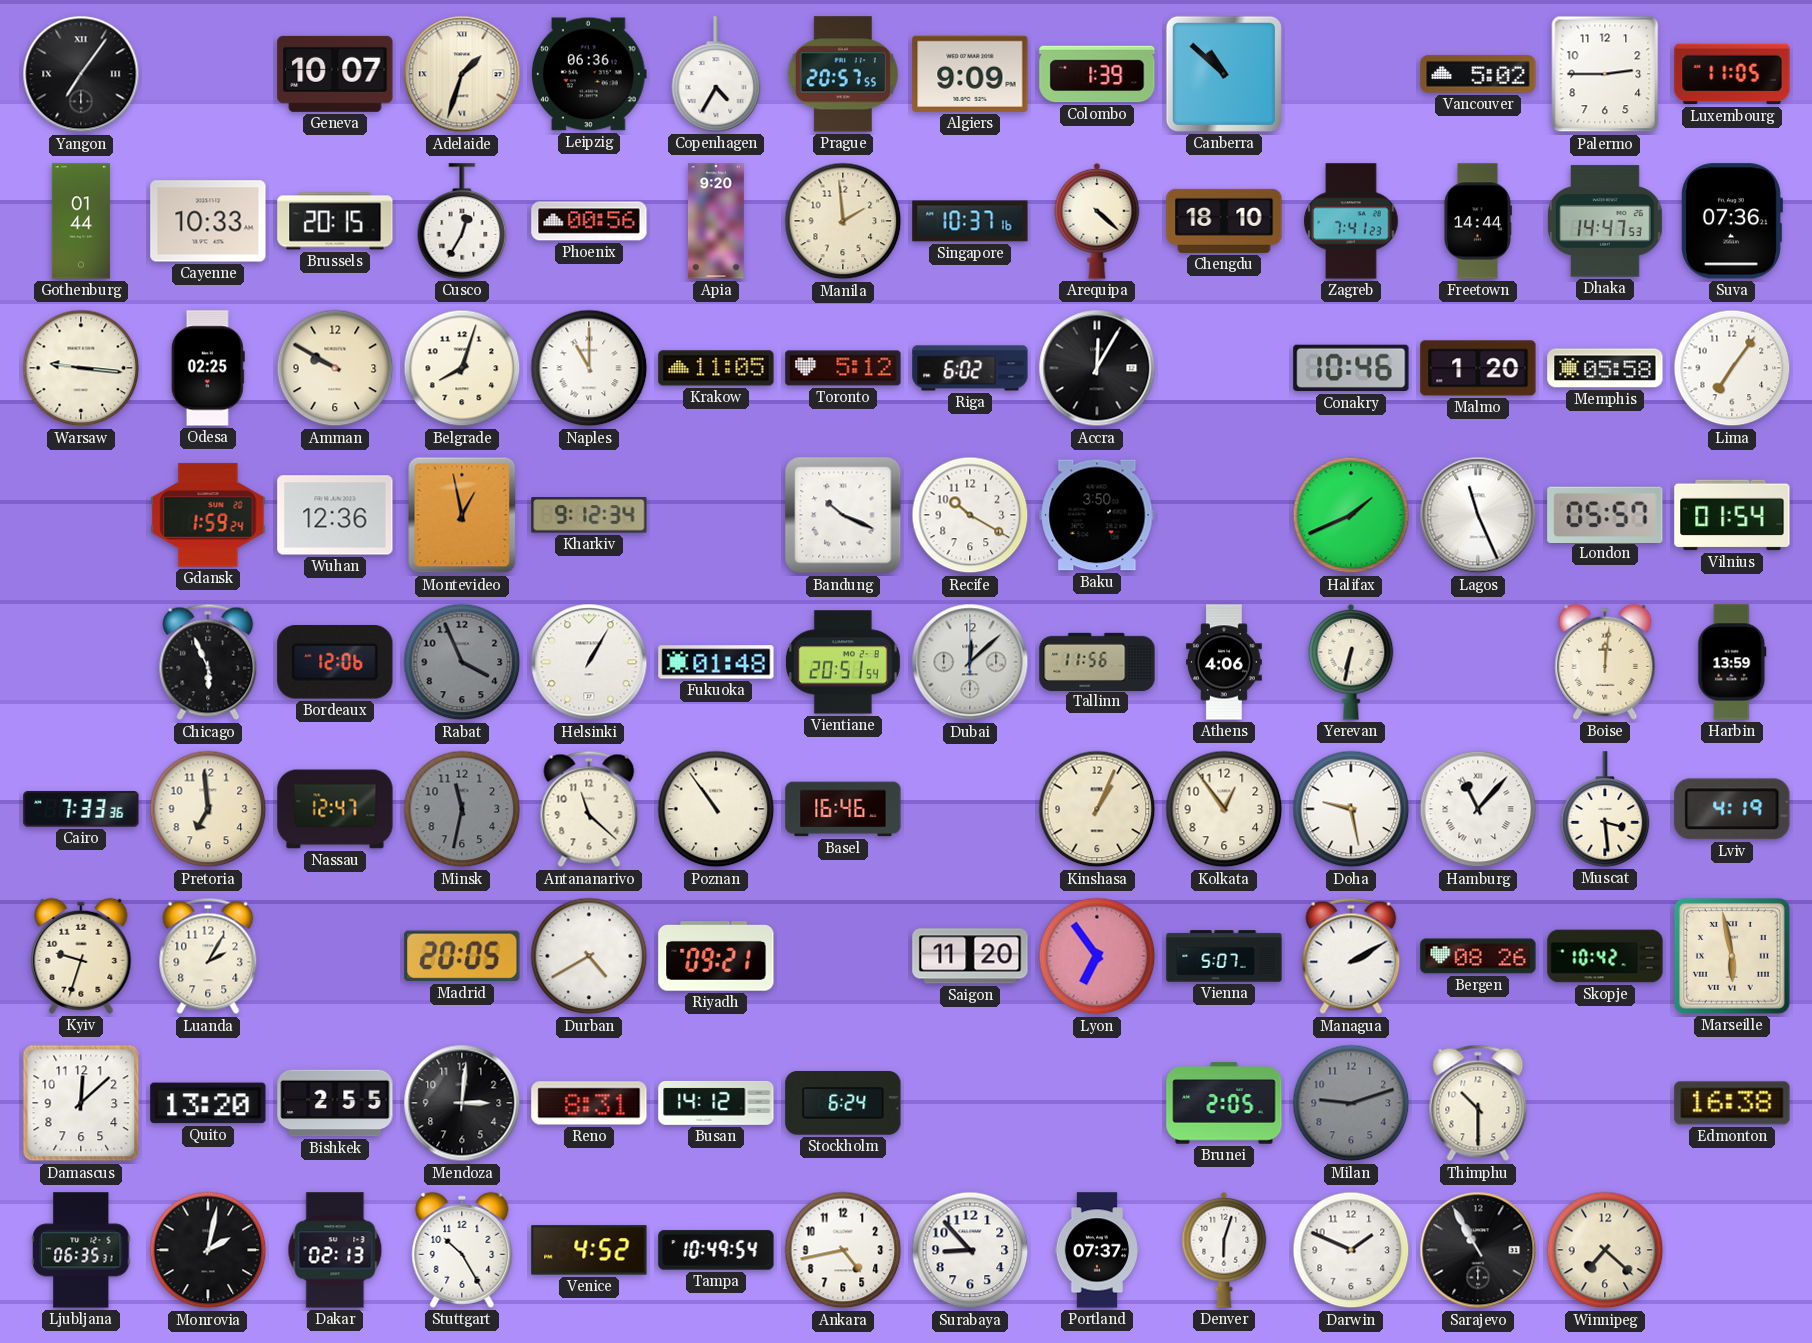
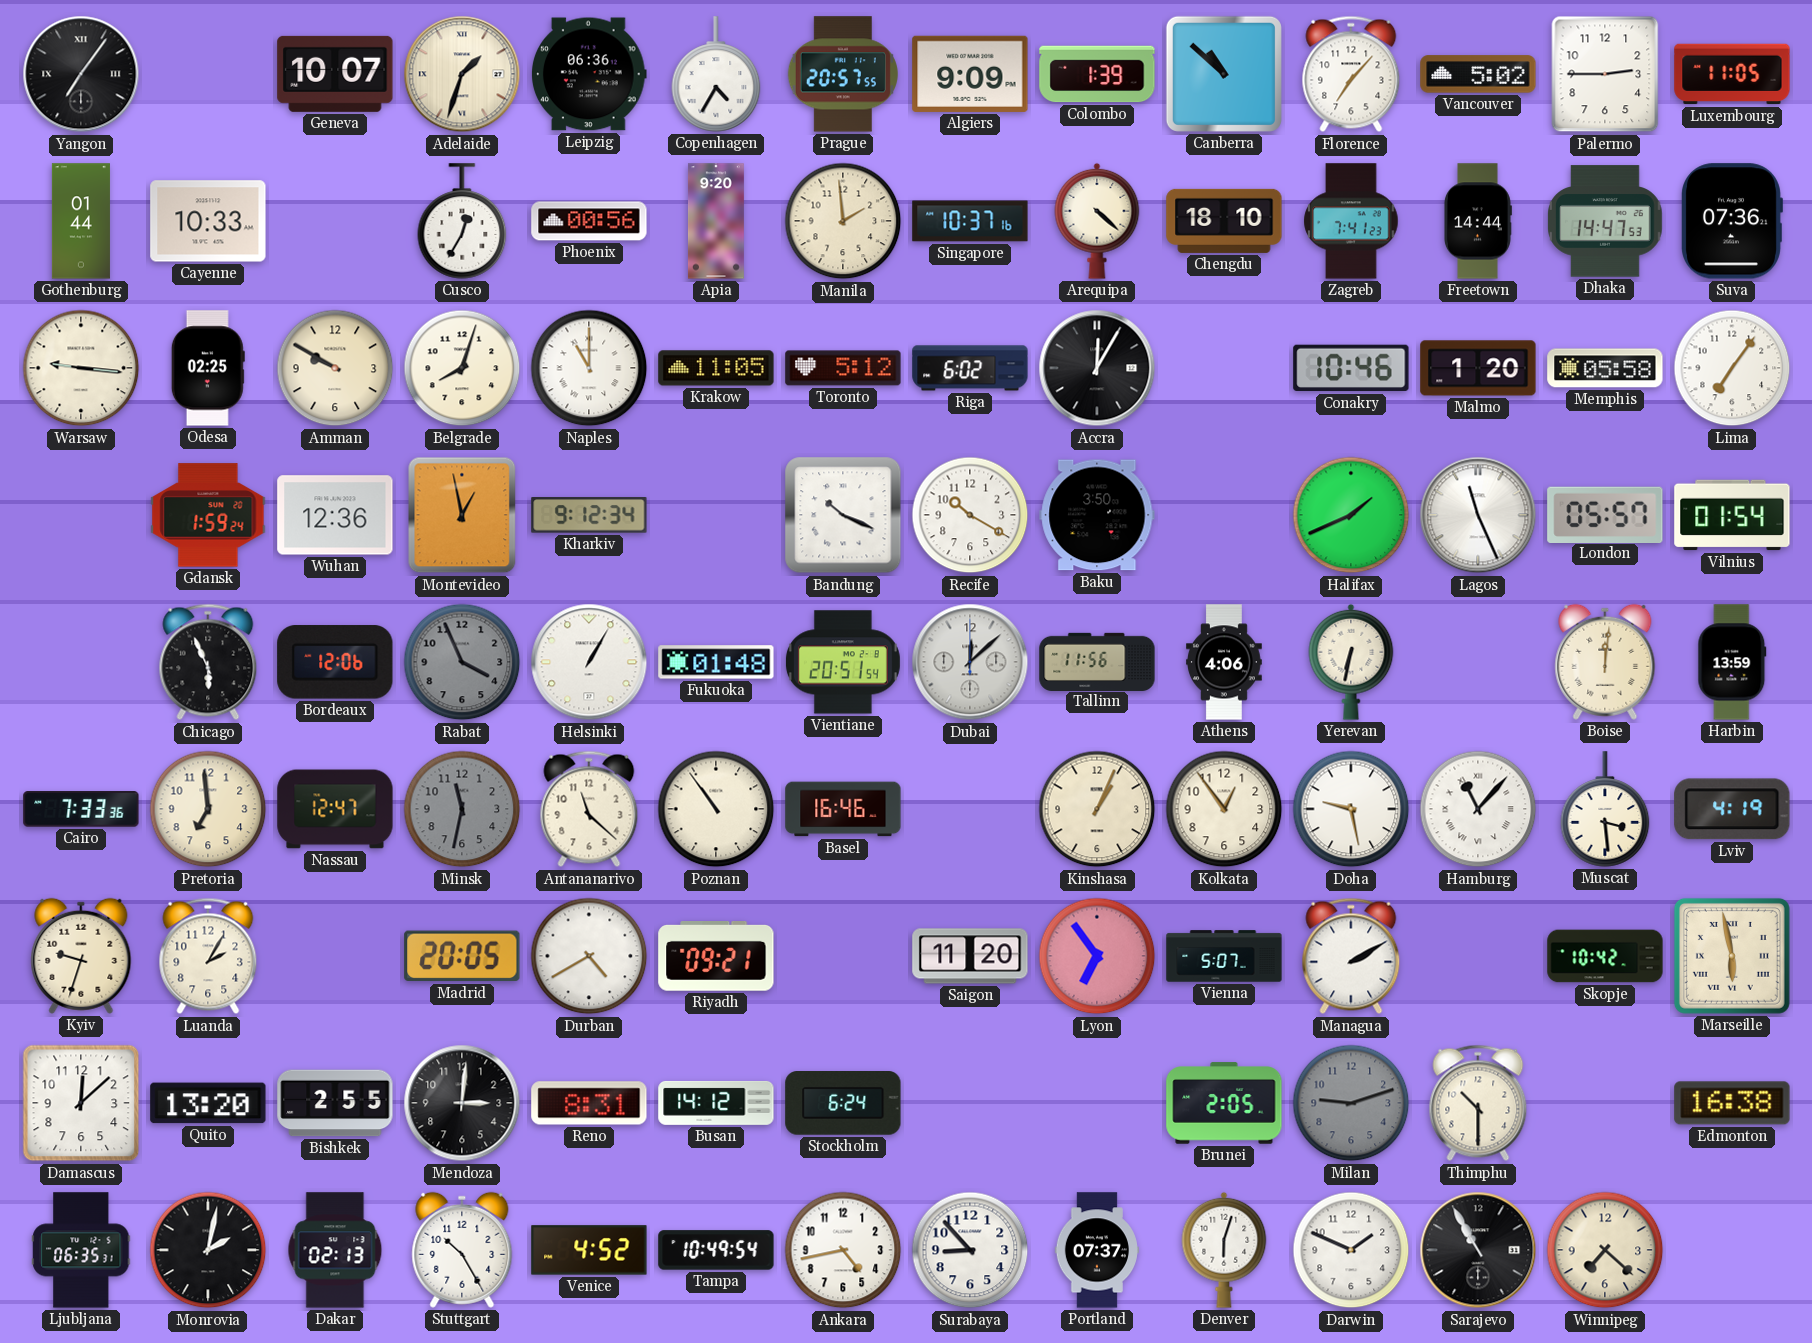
Florence: none -> 7:07
Brussels: 20:15 -> none
Bergen: 08:26 -> none
